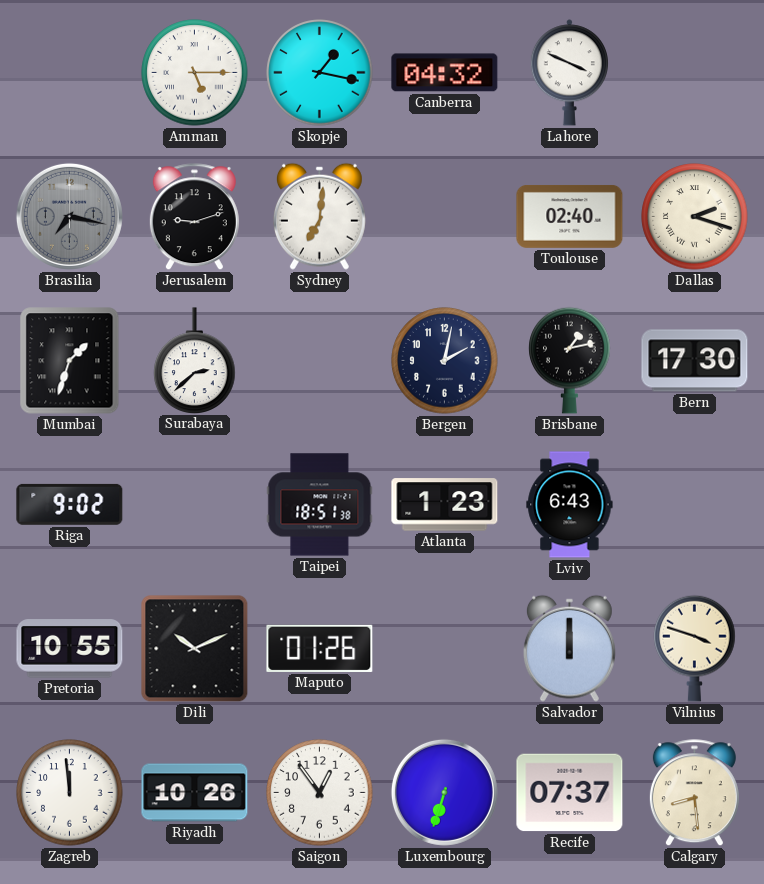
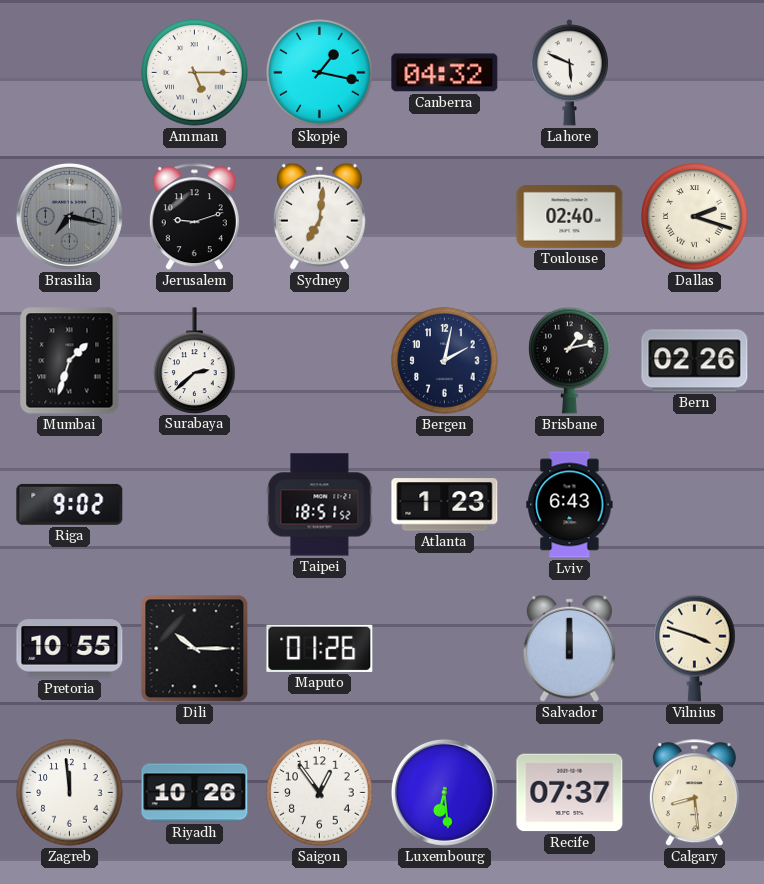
Lahore: 3:49 -> 5:49
Bern: 17:30 -> 02:26
Taipei: 18:51:38 -> 18:51:52
Dili: 10:11 -> 10:15
Luxembourg: 6:33 -> 6:29
